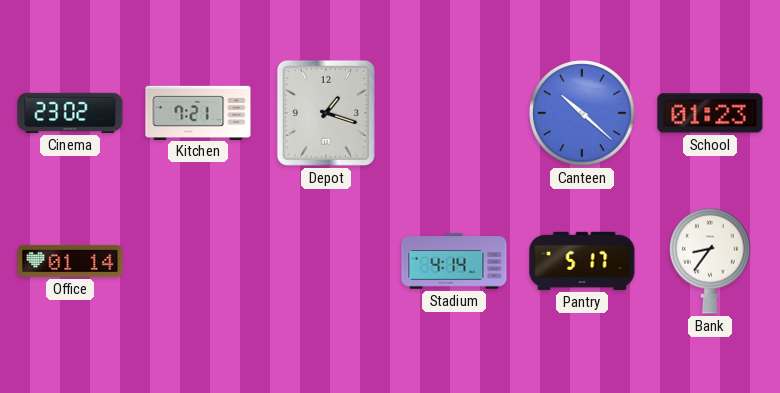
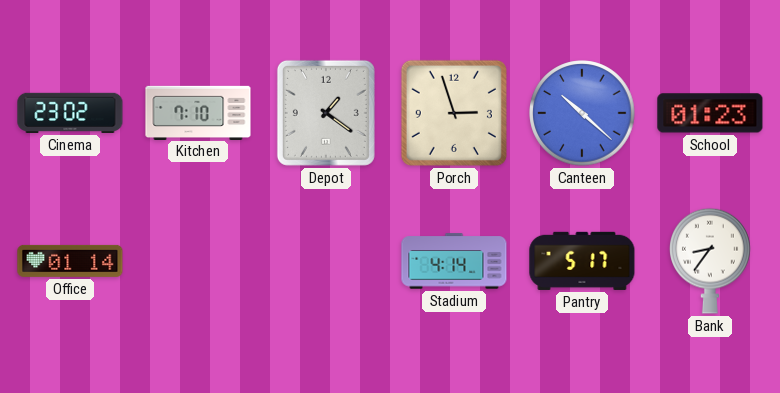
Kitchen: 7:21 -> 7:10
Depot: 1:18 -> 1:21
Porch: none -> 2:57
